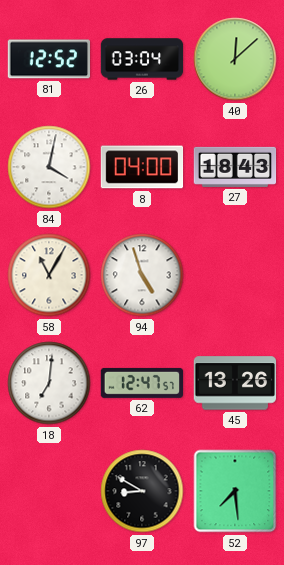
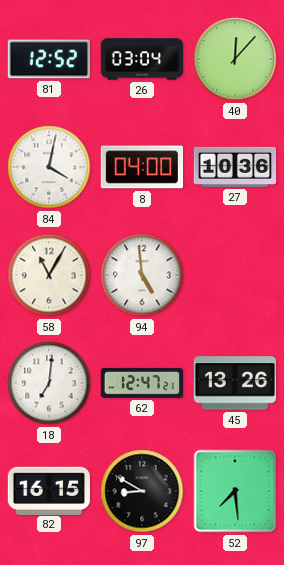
40: 12:08 -> 12:07
27: 18:43 -> 10:36
94: 4:57 -> 4:59
62: 12:47:57 -> 12:47:21
82: none -> 16:15
